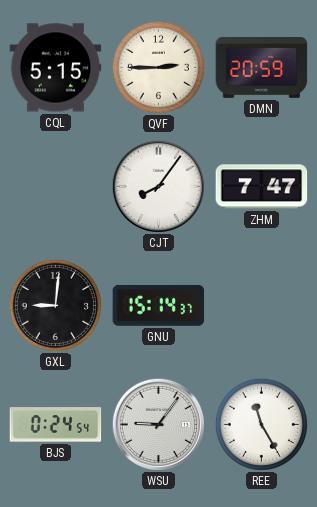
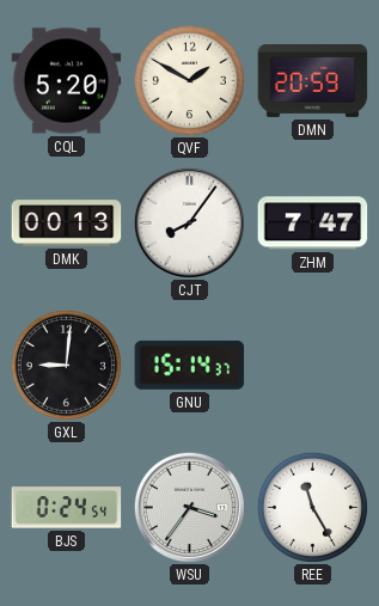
CQL: 5:15 -> 5:20
QVF: 2:45 -> 1:50
DMK: none -> 00:13
WSU: 9:06 -> 3:36
